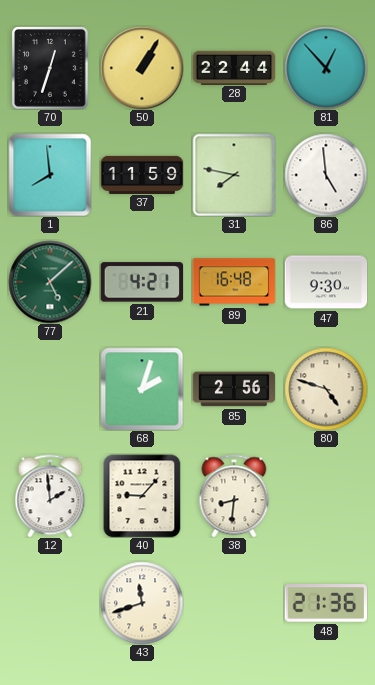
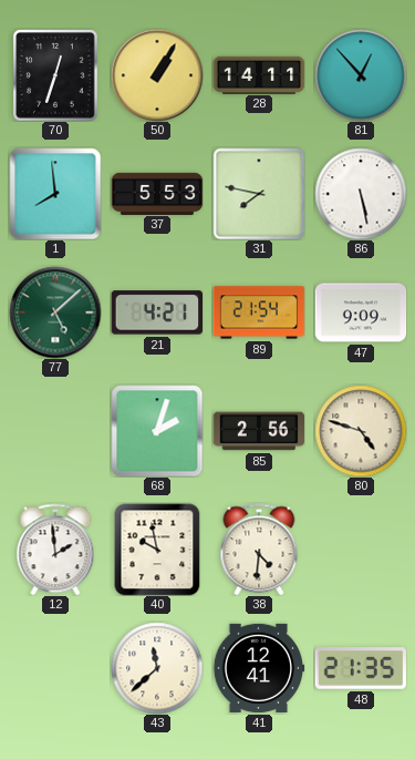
28: 22:44 -> 14:11
37: 11:59 -> 5:53
86: 4:59 -> 5:28
89: 16:48 -> 21:54
47: 9:30 -> 9:09
40: 9:07 -> 9:58
38: 8:31 -> 4:31
43: 11:42 -> 11:38
41: none -> 12:41
48: 21:36 -> 21:35
